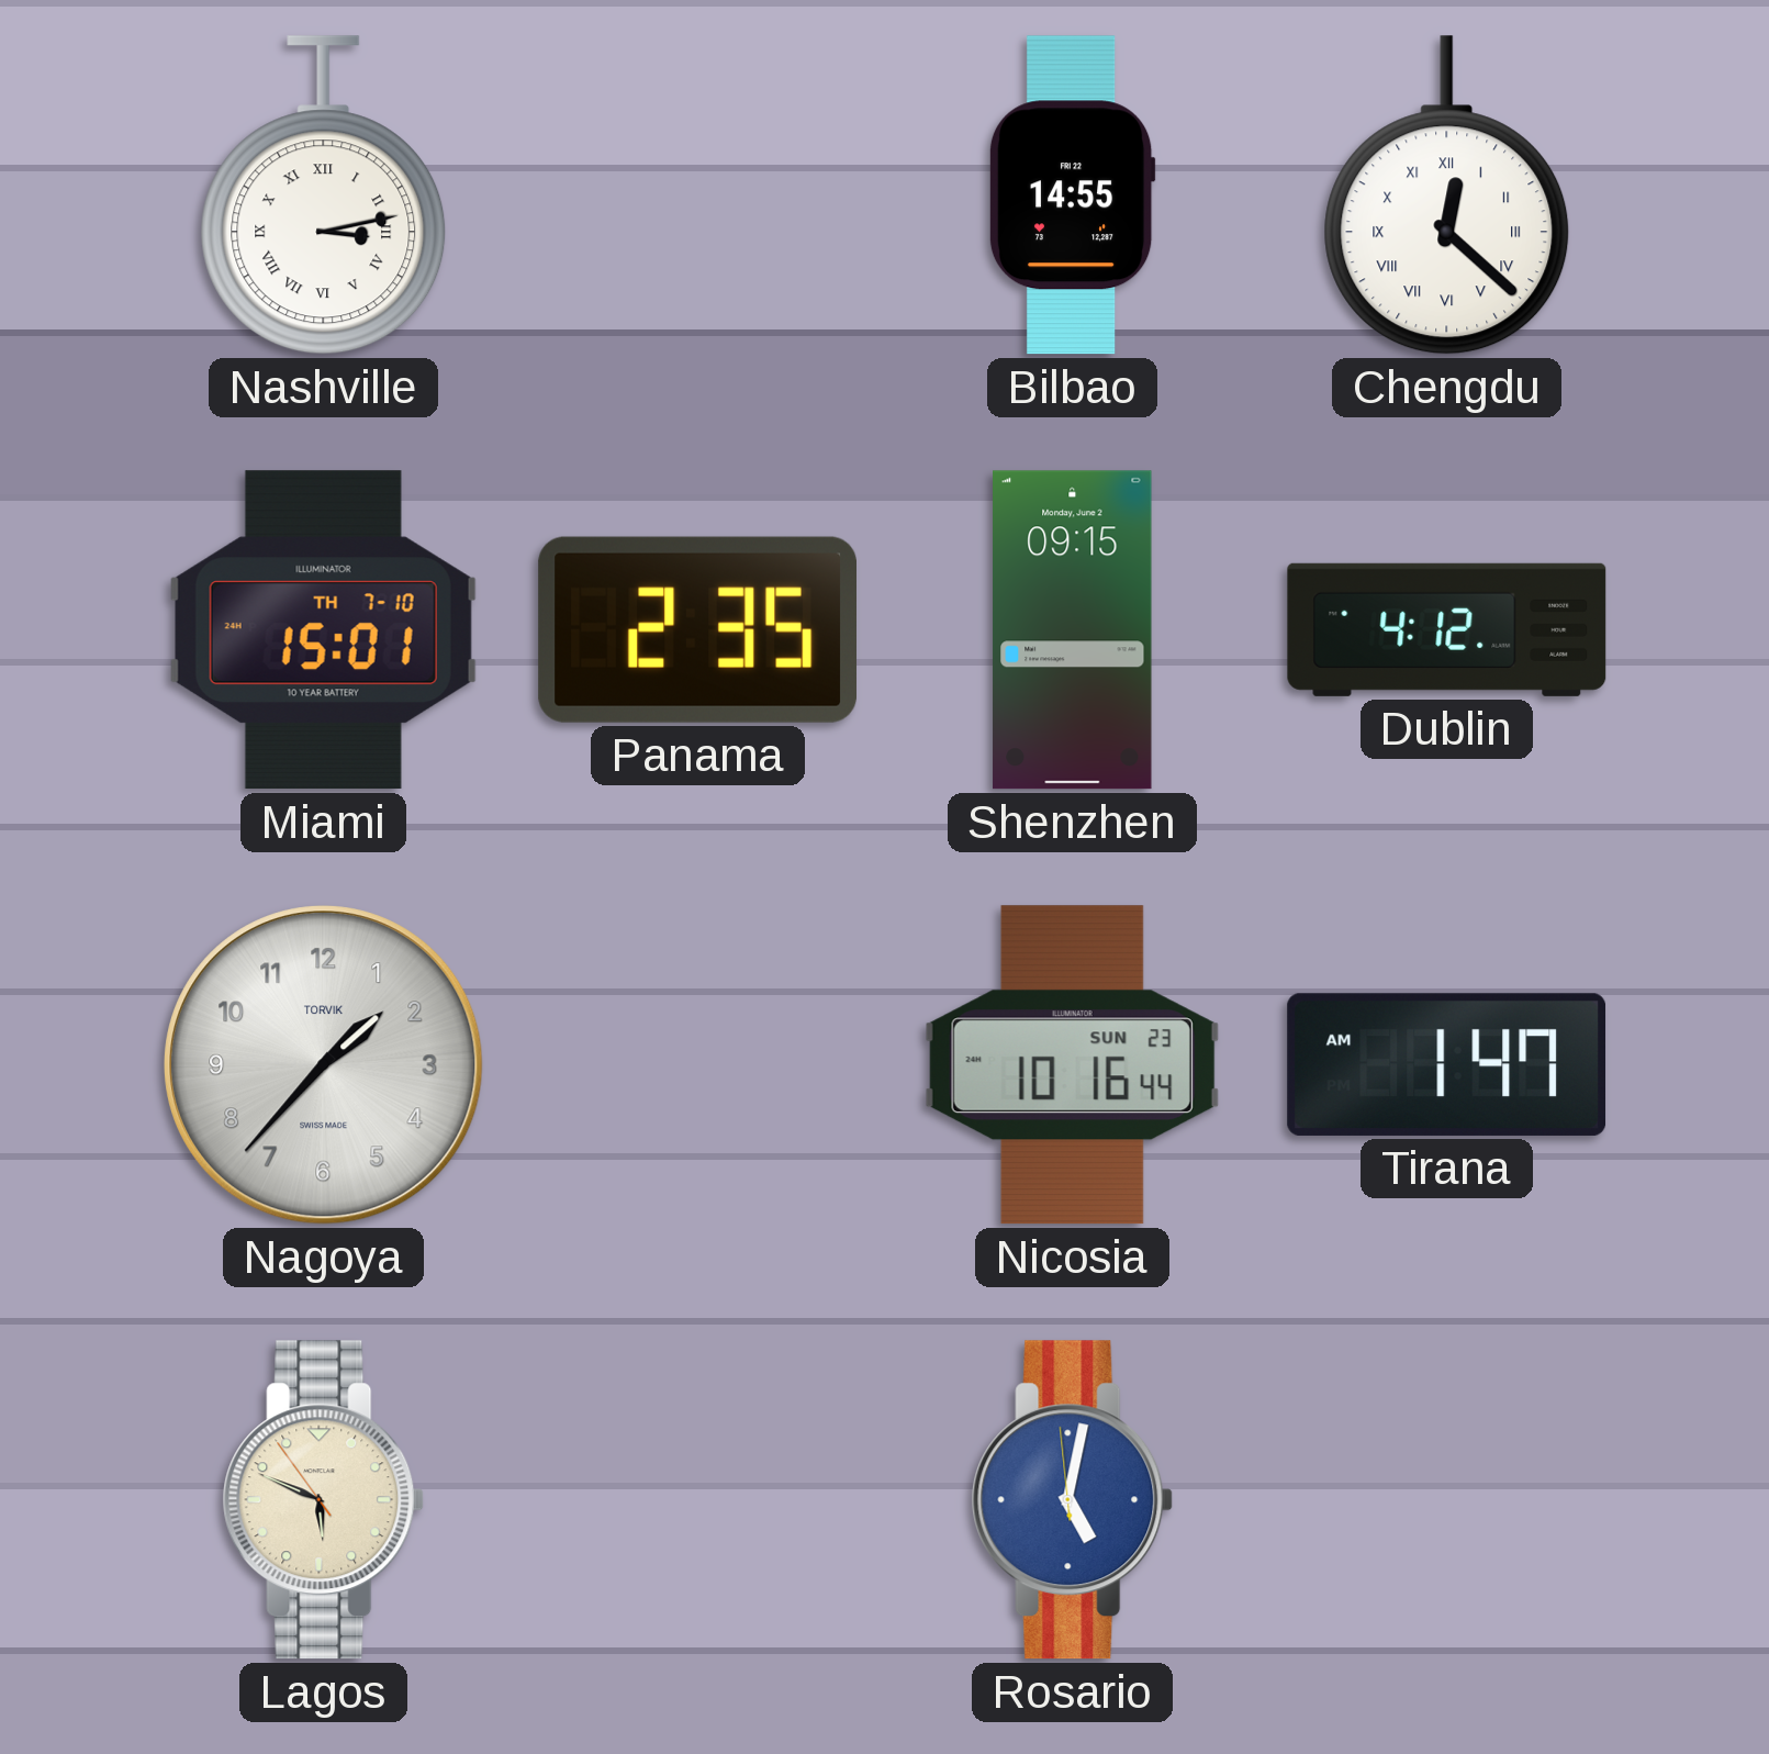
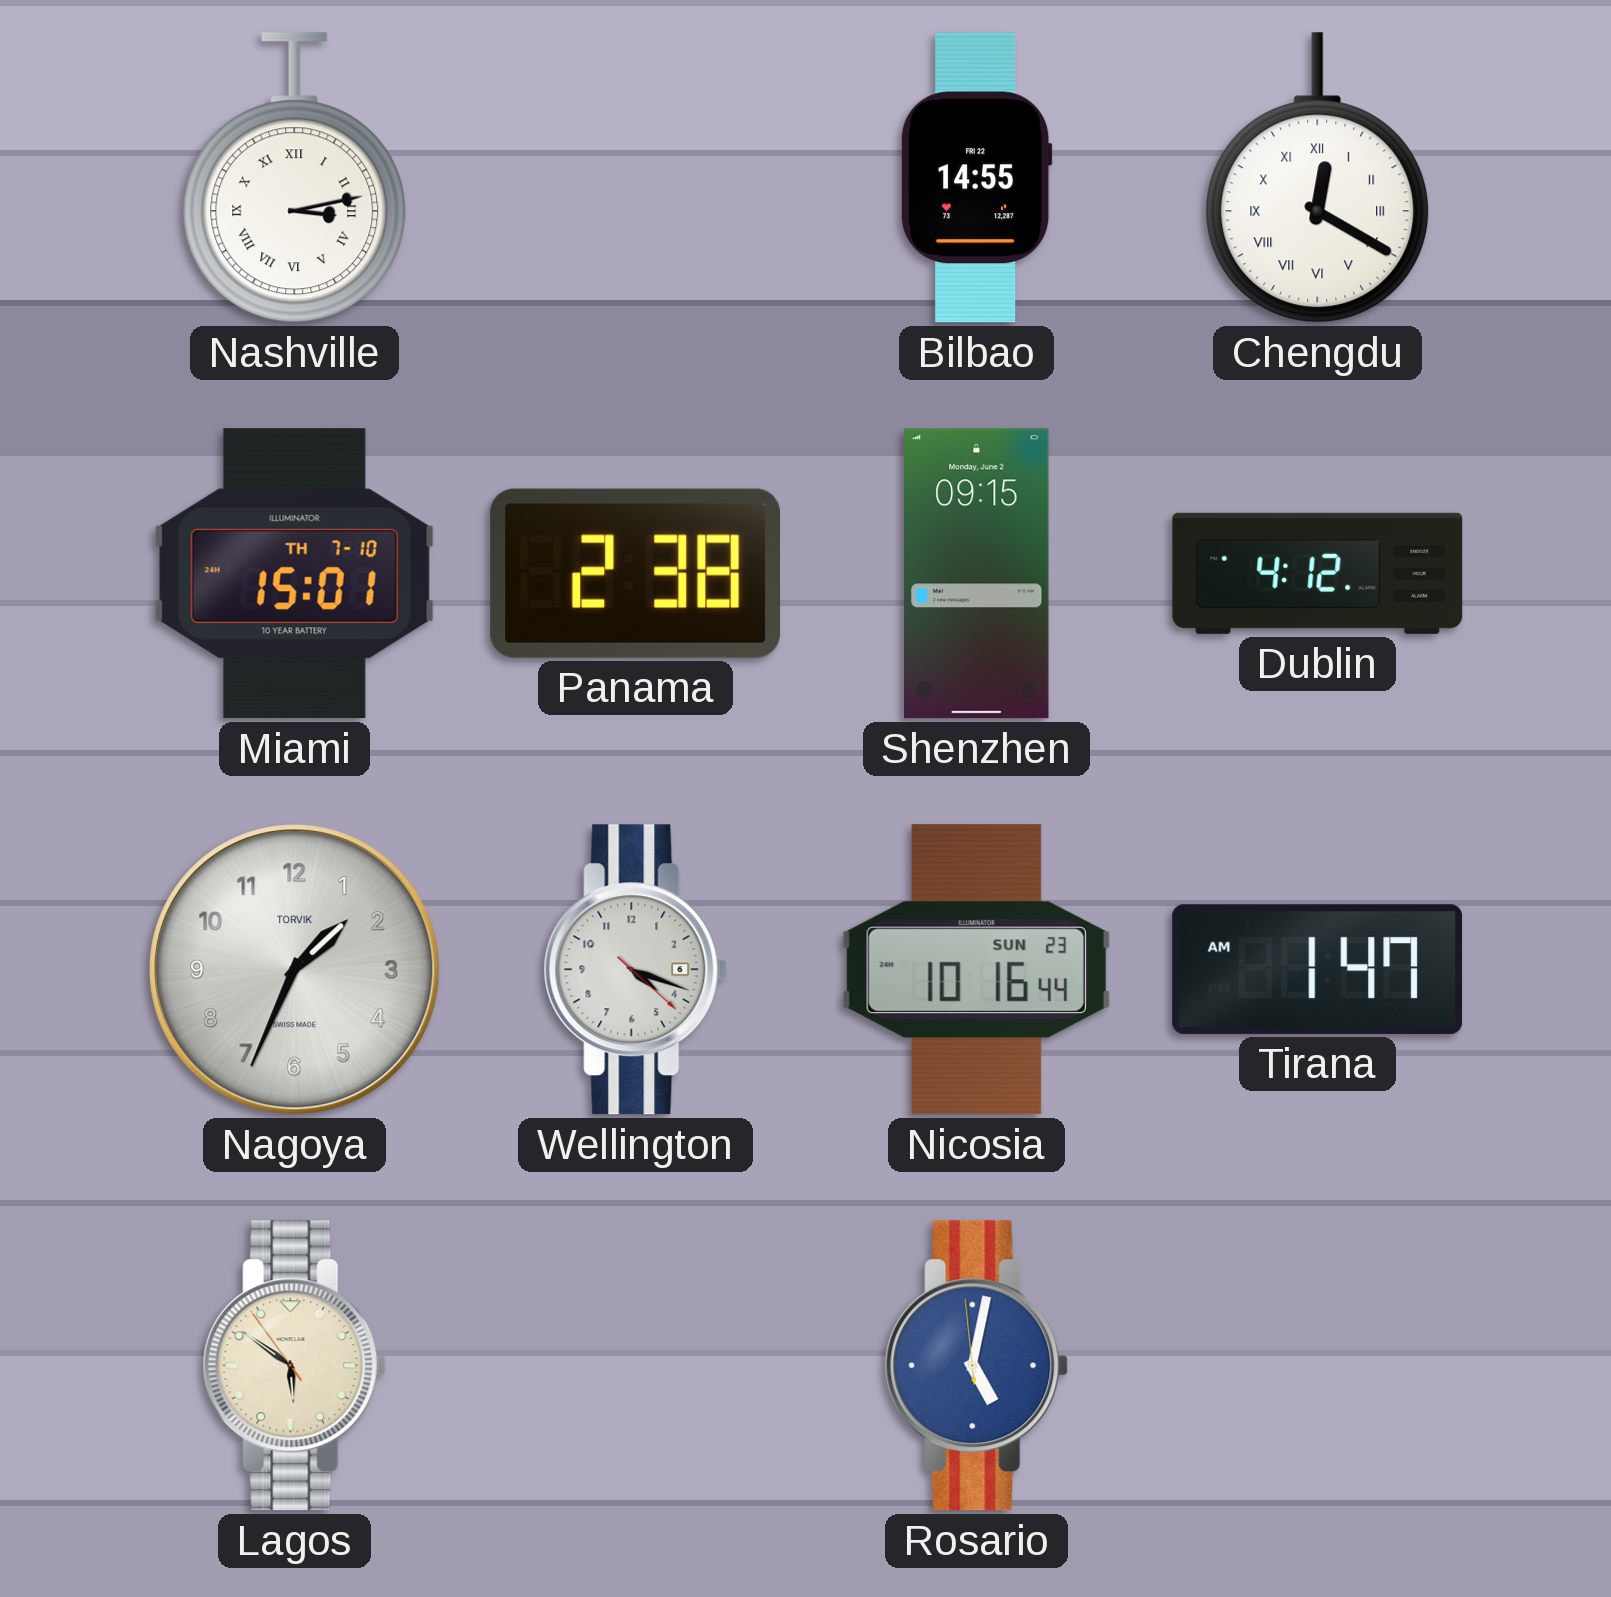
Chengdu: 12:22 -> 12:20
Panama: 2:35 -> 2:38
Nagoya: 1:37 -> 1:34
Wellington: none -> 4:18
Lagos: 5:48 -> 5:50
